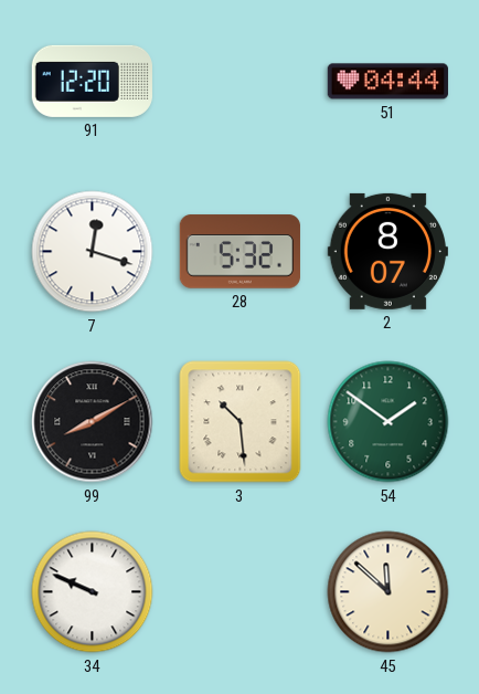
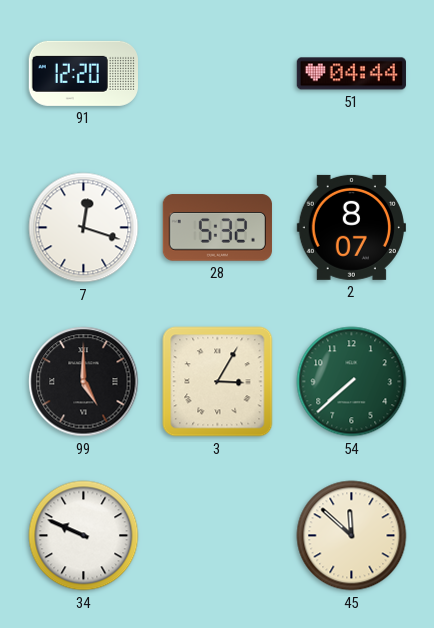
99: 8:10 -> 5:00
3: 10:29 -> 3:05
54: 1:51 -> 7:38
